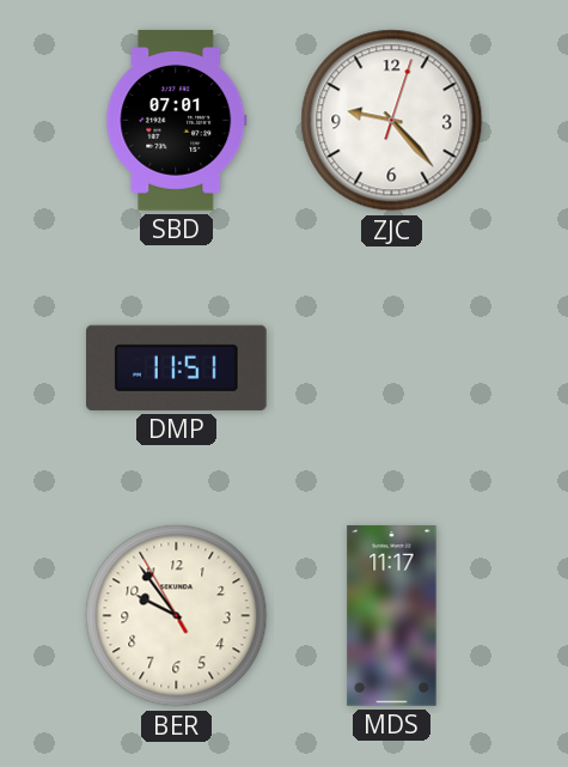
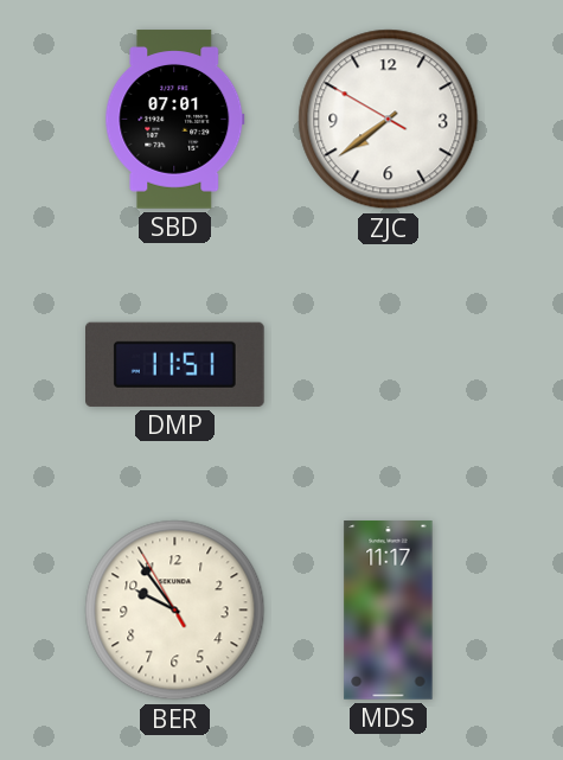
ZJC: 9:23 -> 7:38
